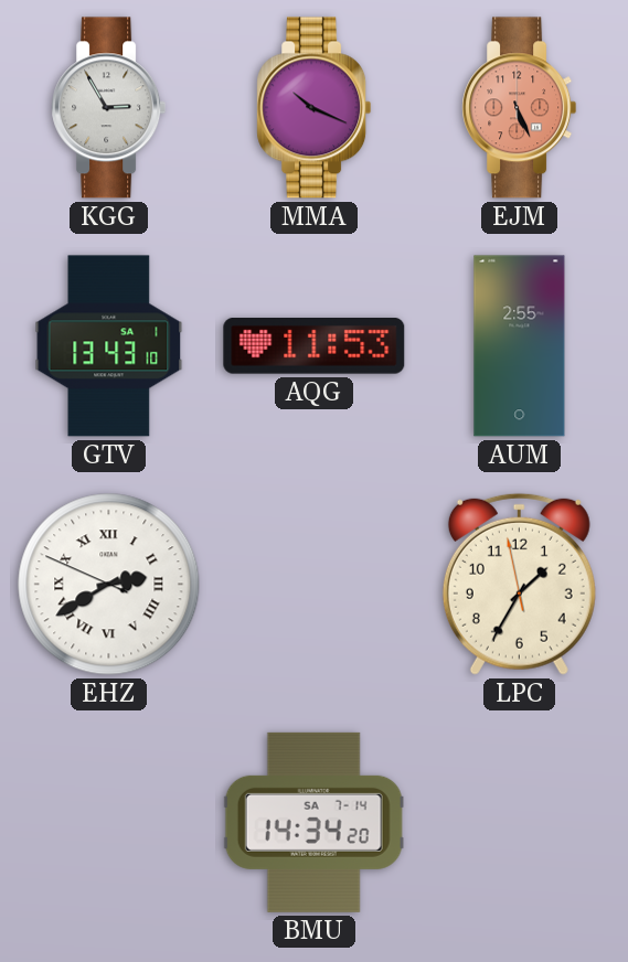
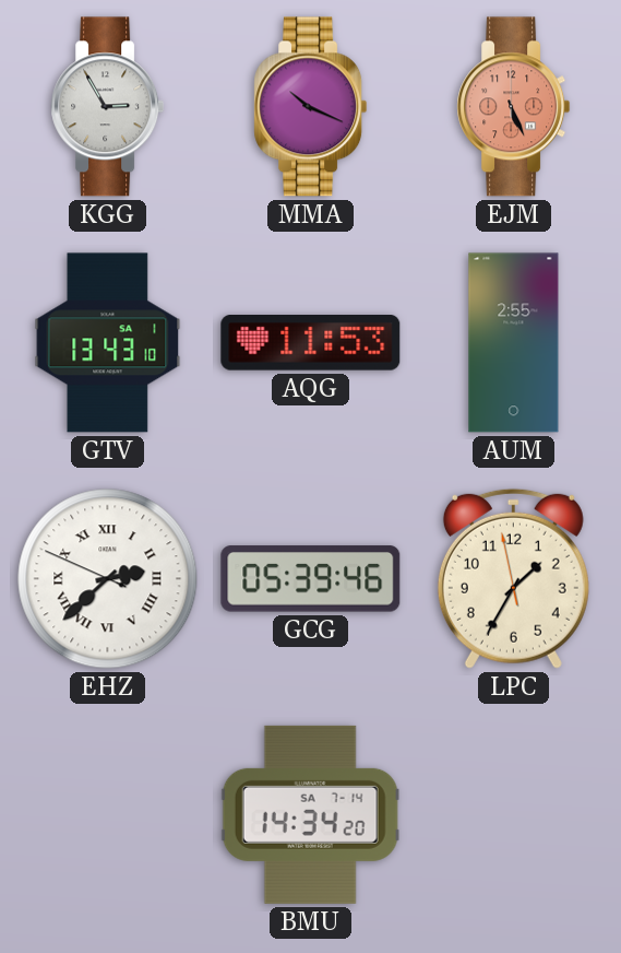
EHZ: 2:39 -> 2:37
GCG: none -> 05:39
